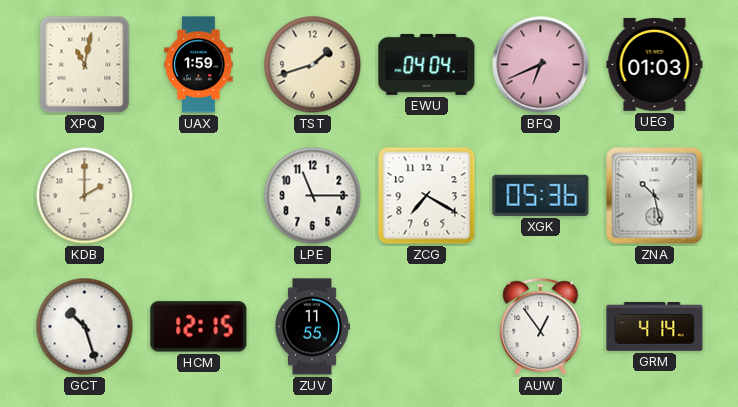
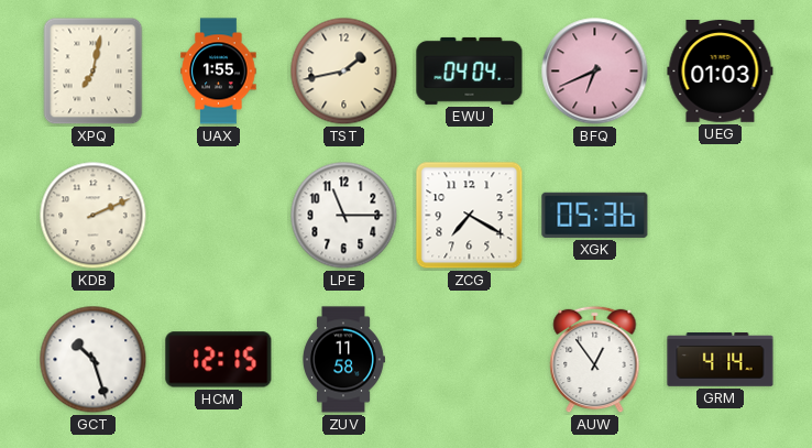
XPQ: 11:02 -> 7:02
UAX: 1:59 -> 1:55
TST: 1:42 -> 1:43
KDB: 2:00 -> 2:11
ZNA: 10:28 -> none
ZUV: 11:55 -> 11:58
